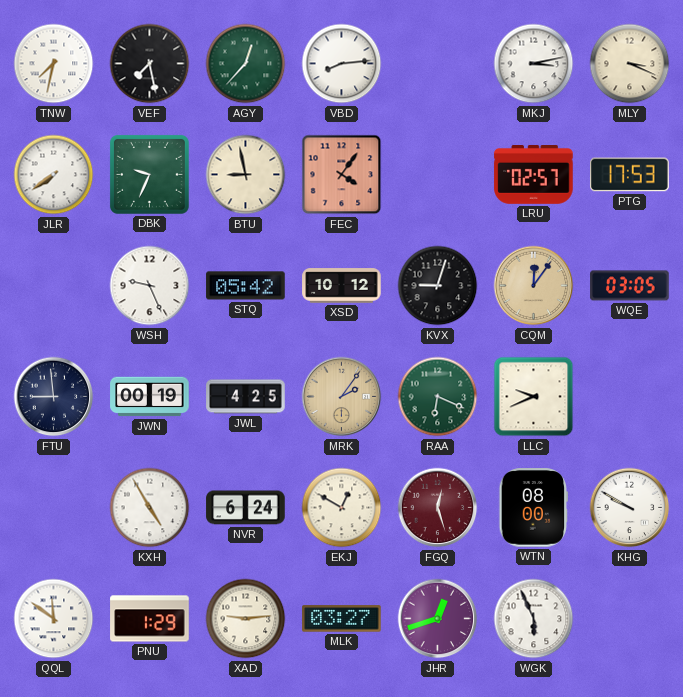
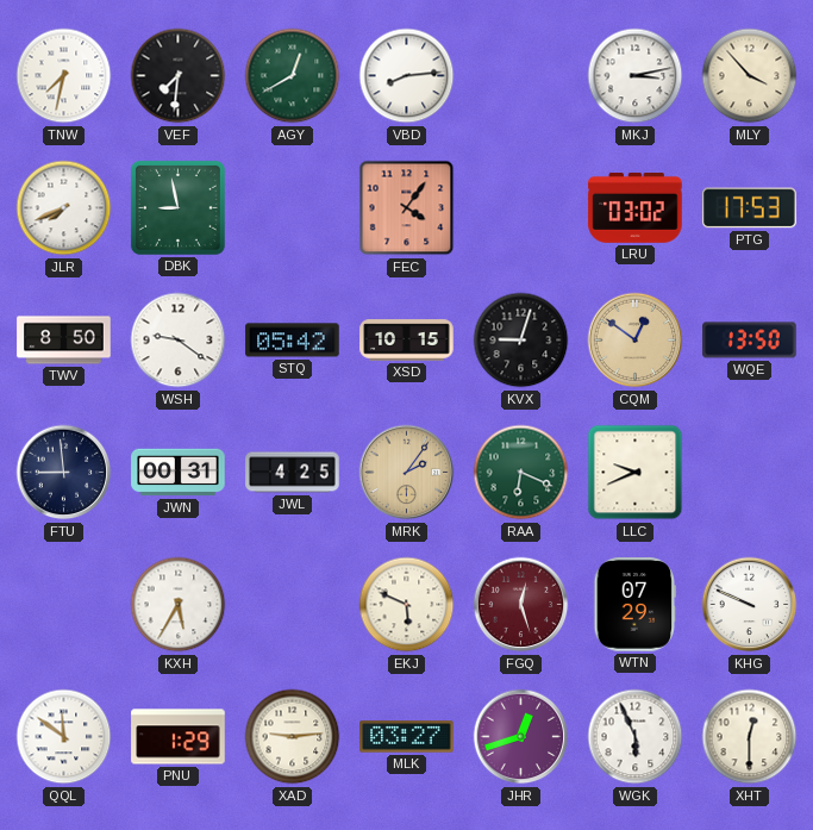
VEF: 7:28 -> 7:31
AGY: 12:37 -> 12:40
MLY: 3:19 -> 3:53
JLR: 7:39 -> 7:41
DBK: 9:34 -> 8:58
BTU: 8:58 -> none
LRU: 02:57 -> 03:02
TWV: none -> 8:50
WSH: 9:26 -> 9:21
XSD: 10:12 -> 10:15
CQM: 12:06 -> 12:51
WQE: 03:05 -> 13:50
JWN: 00:19 -> 00:31
KXH: 4:55 -> 5:35
NVR: 6:24 -> none
EKJ: 12:50 -> 5:49
WTN: 08:00 -> 07:29
KHG: 9:50 -> 9:49
XHT: none -> 12:30
